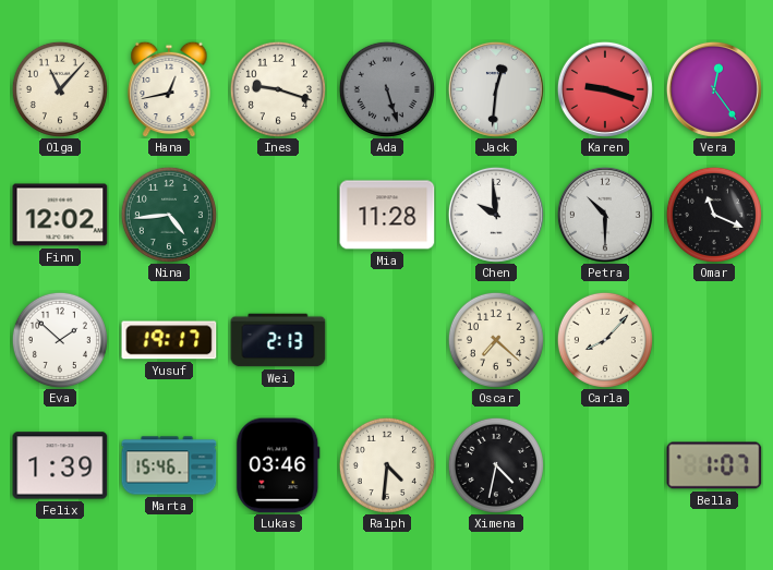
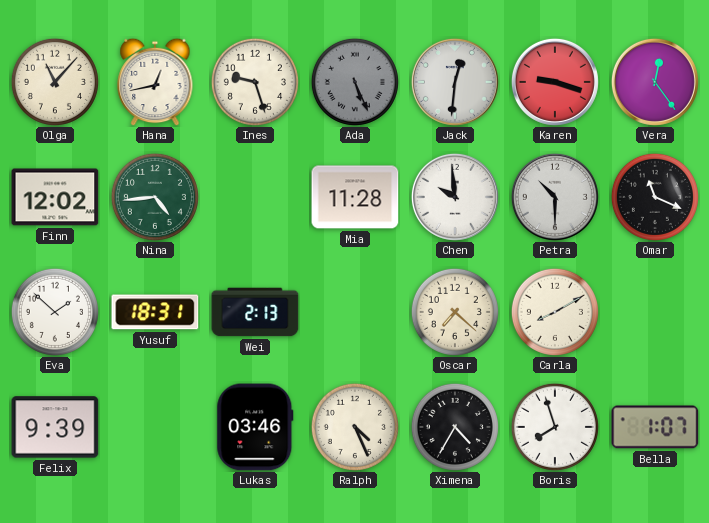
Ines: 9:18 -> 9:27
Ada: 5:27 -> 5:26
Yusuf: 19:17 -> 18:31
Carla: 8:07 -> 8:10
Felix: 1:39 -> 9:39
Marta: 15:46 -> none
Ralph: 4:31 -> 4:26
Ximena: 4:32 -> 4:35
Boris: none -> 7:57
